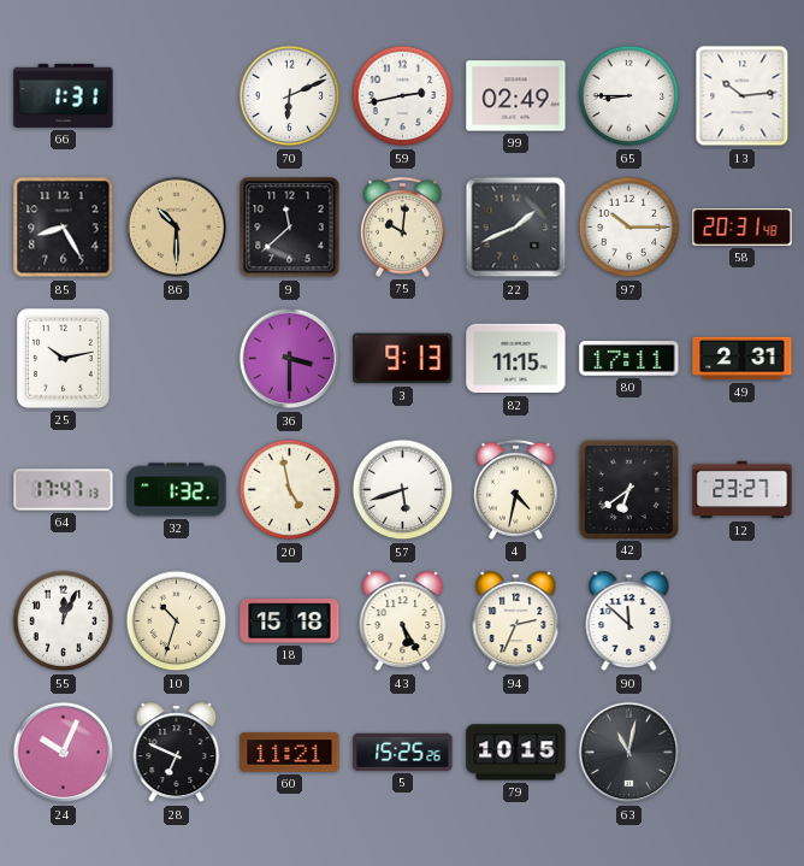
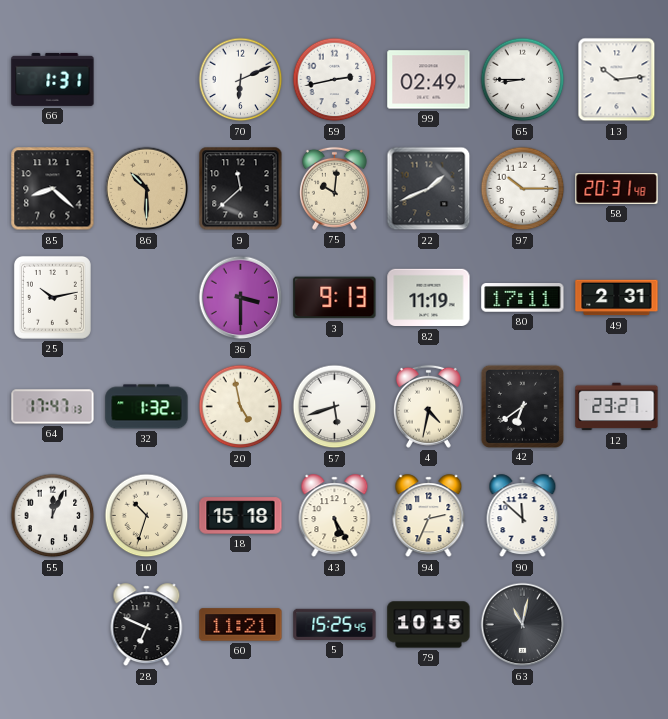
85: 8:25 -> 8:22
82: 11:15 -> 11:19
24: 10:04 -> none
5: 15:25:26 -> 15:25:45
